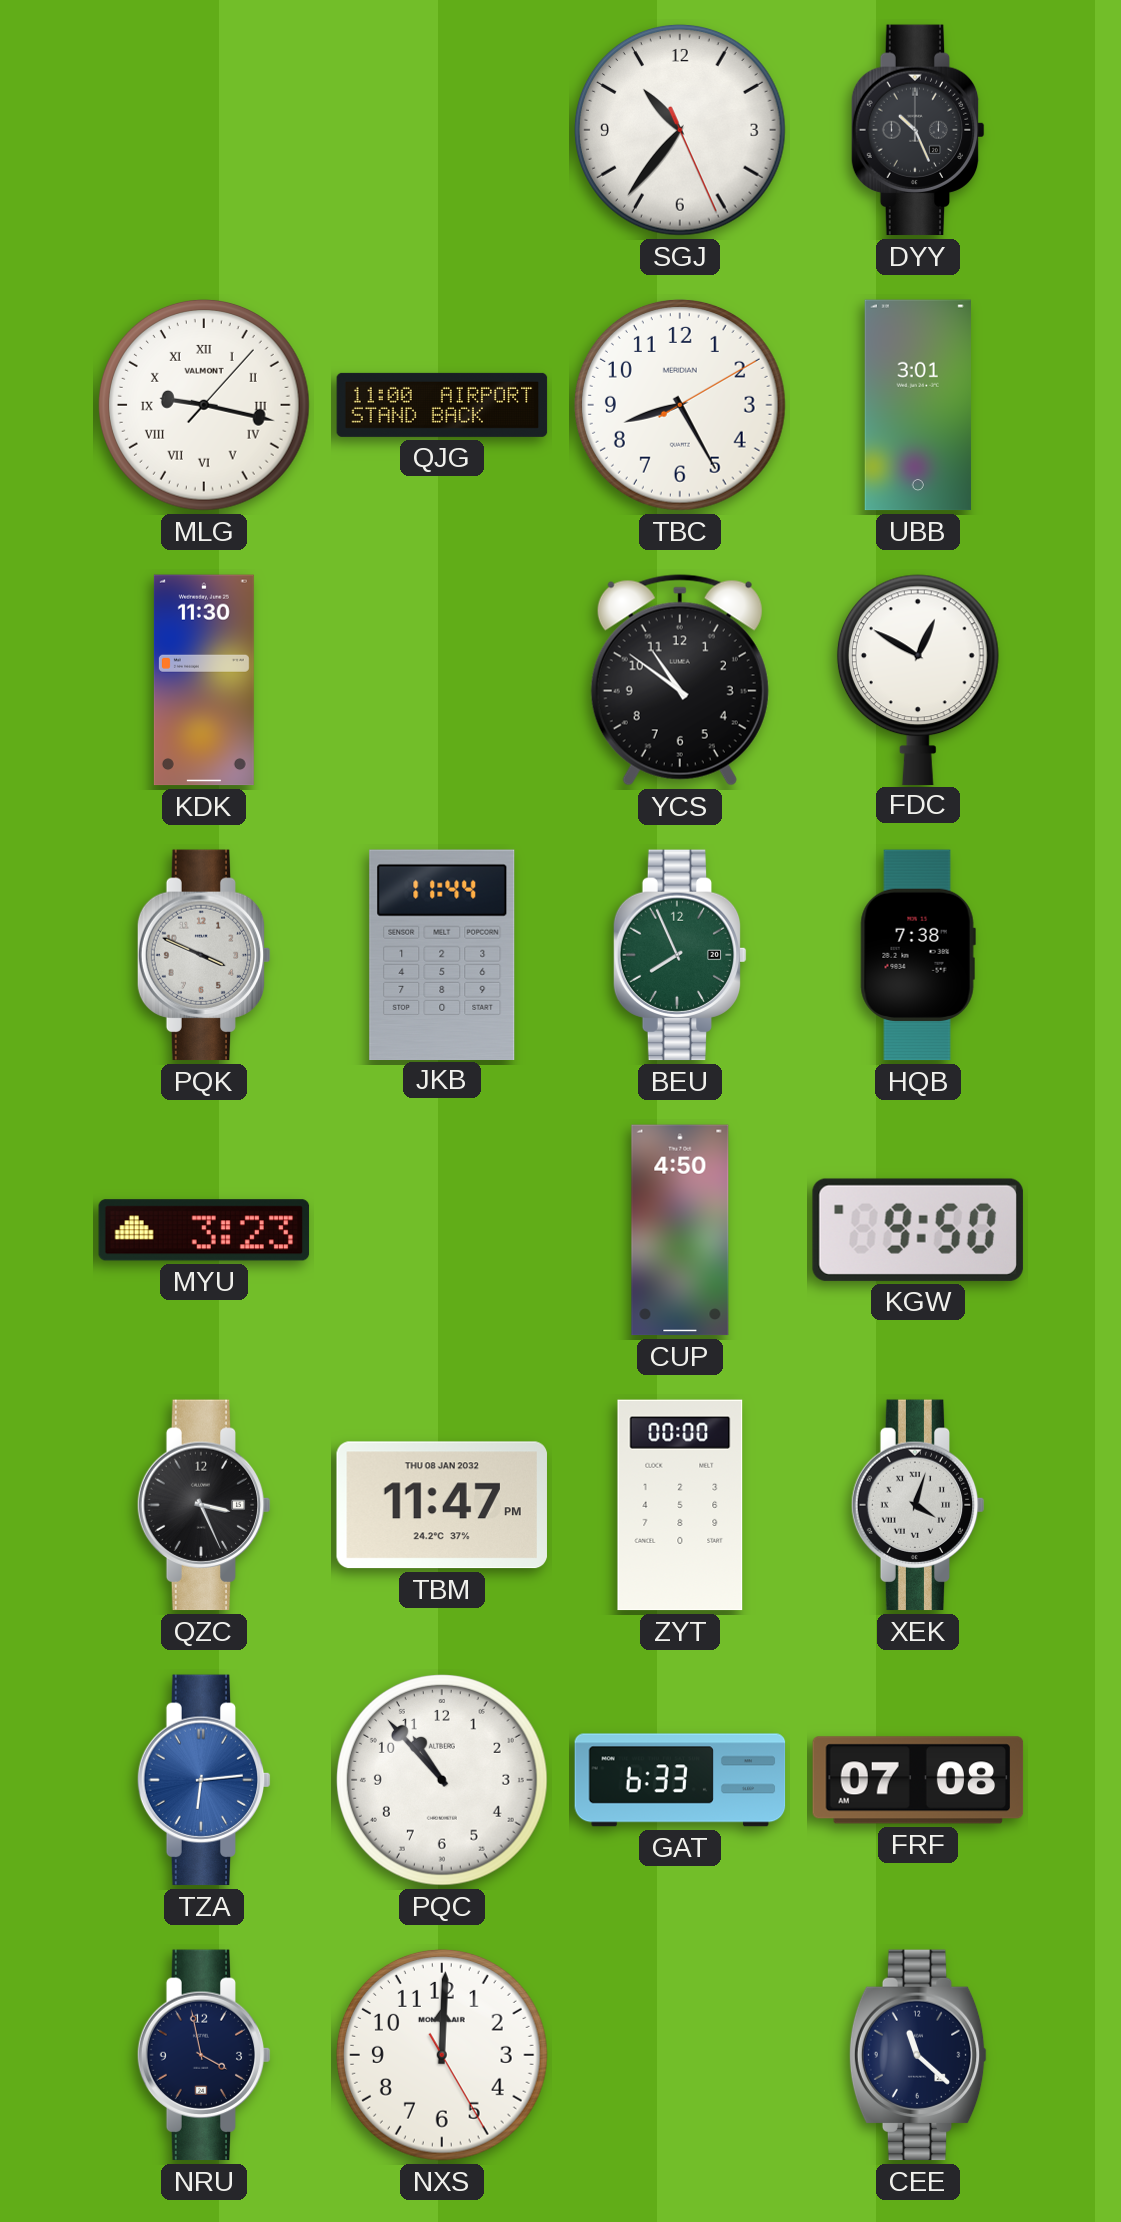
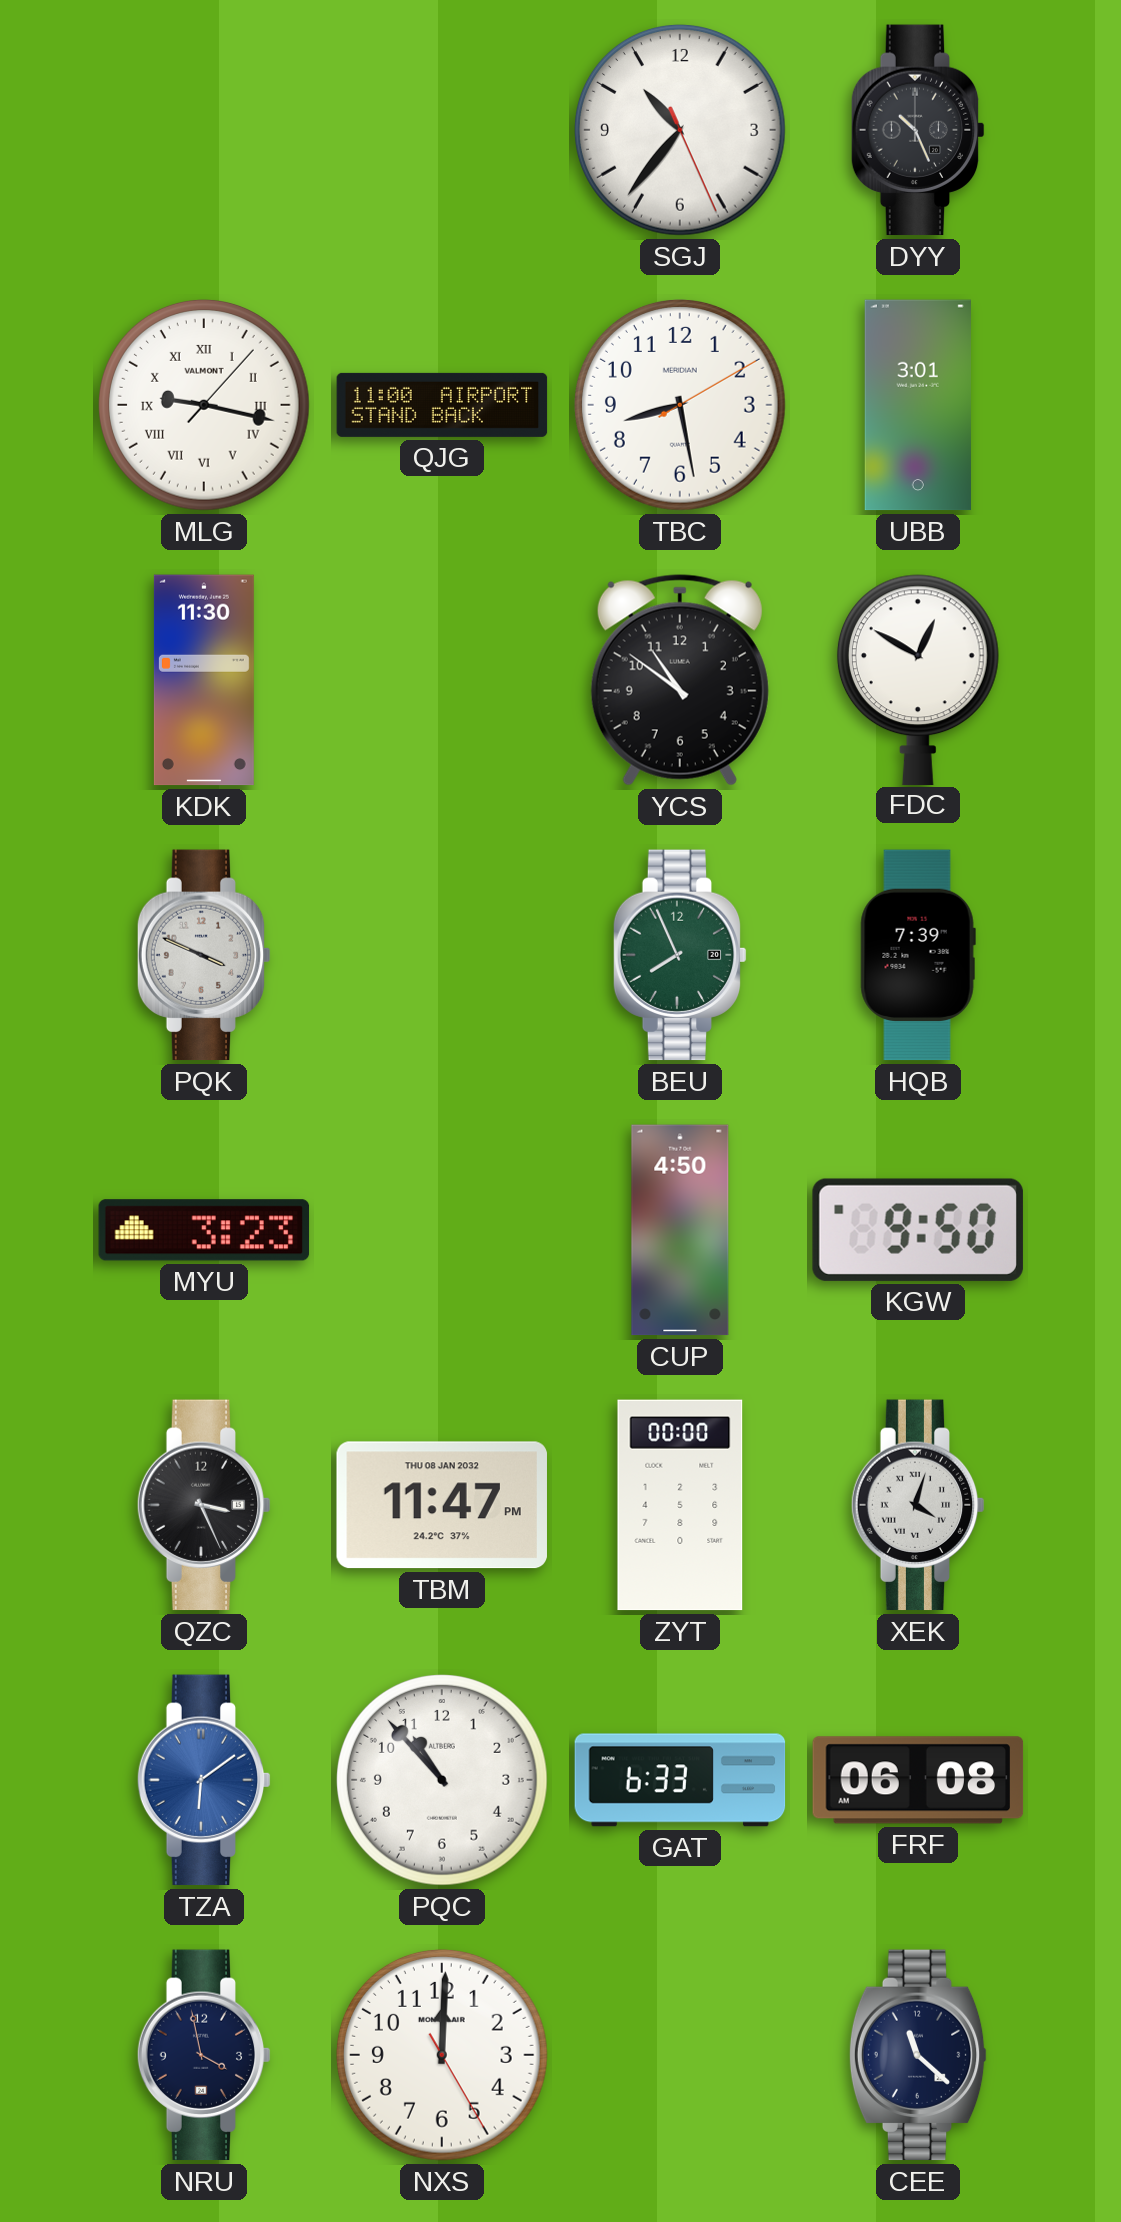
TBC: 8:25 -> 8:28
JKB: 11:44 -> none
HQB: 7:38 -> 7:39
TZA: 6:14 -> 6:09
FRF: 07:08 -> 06:08
